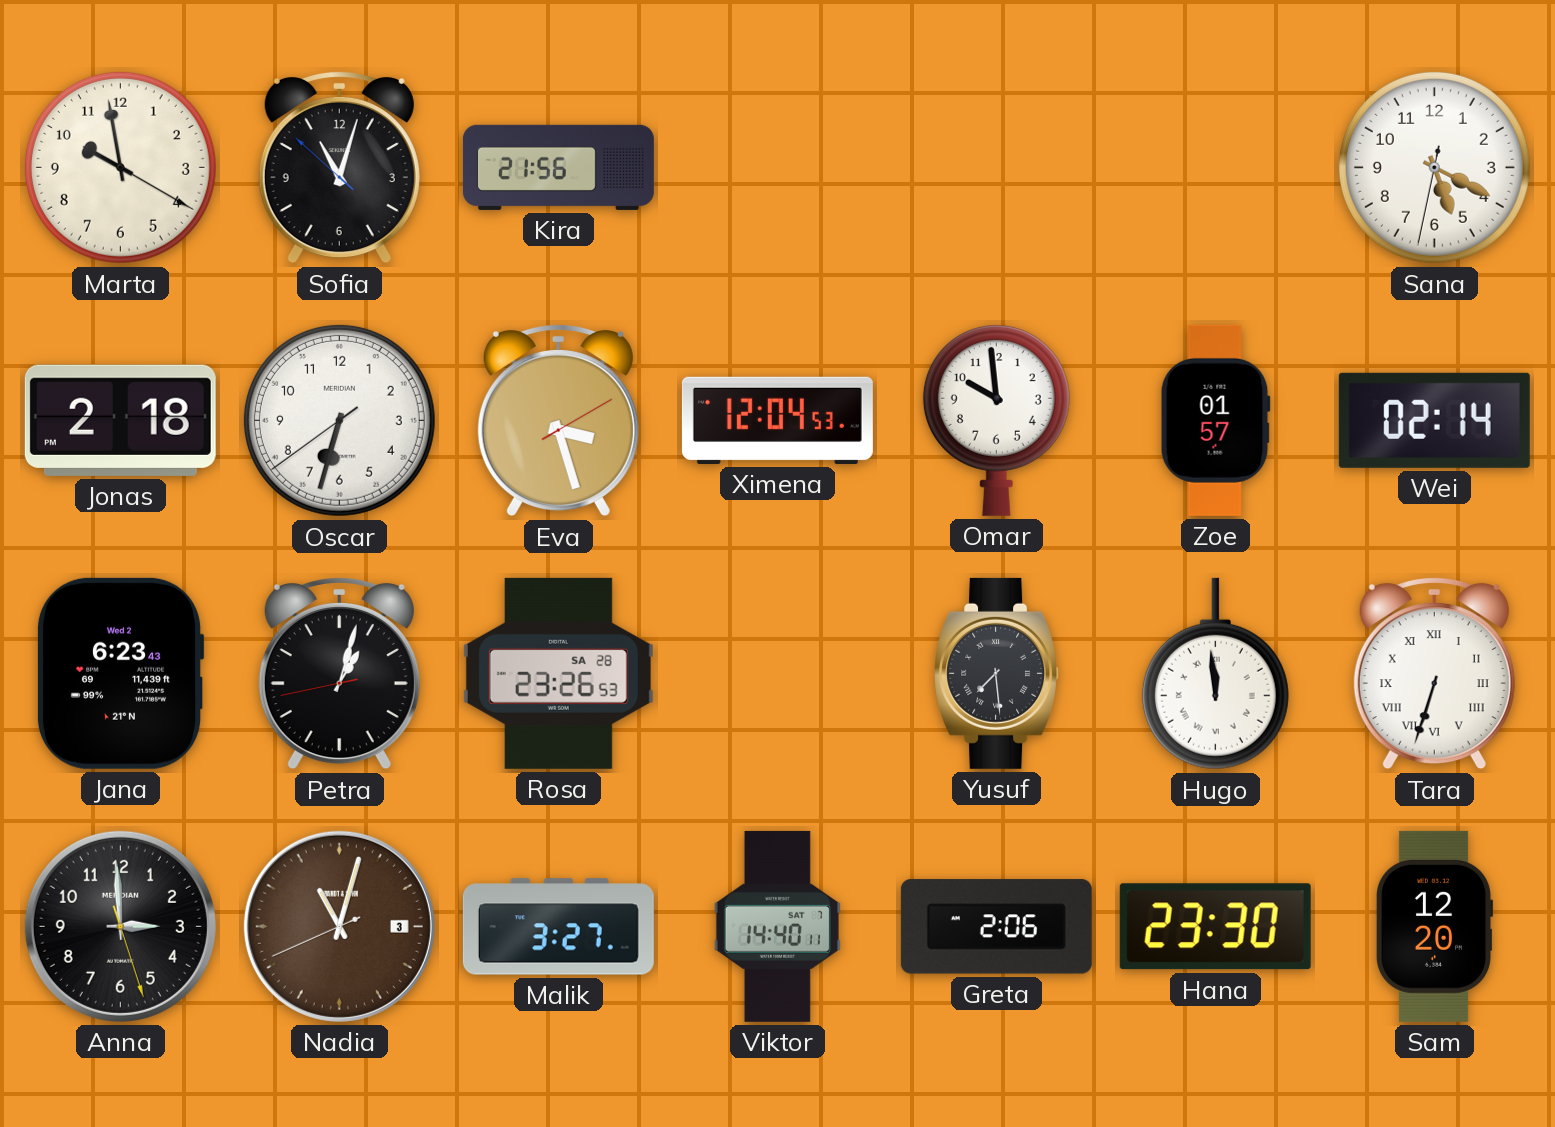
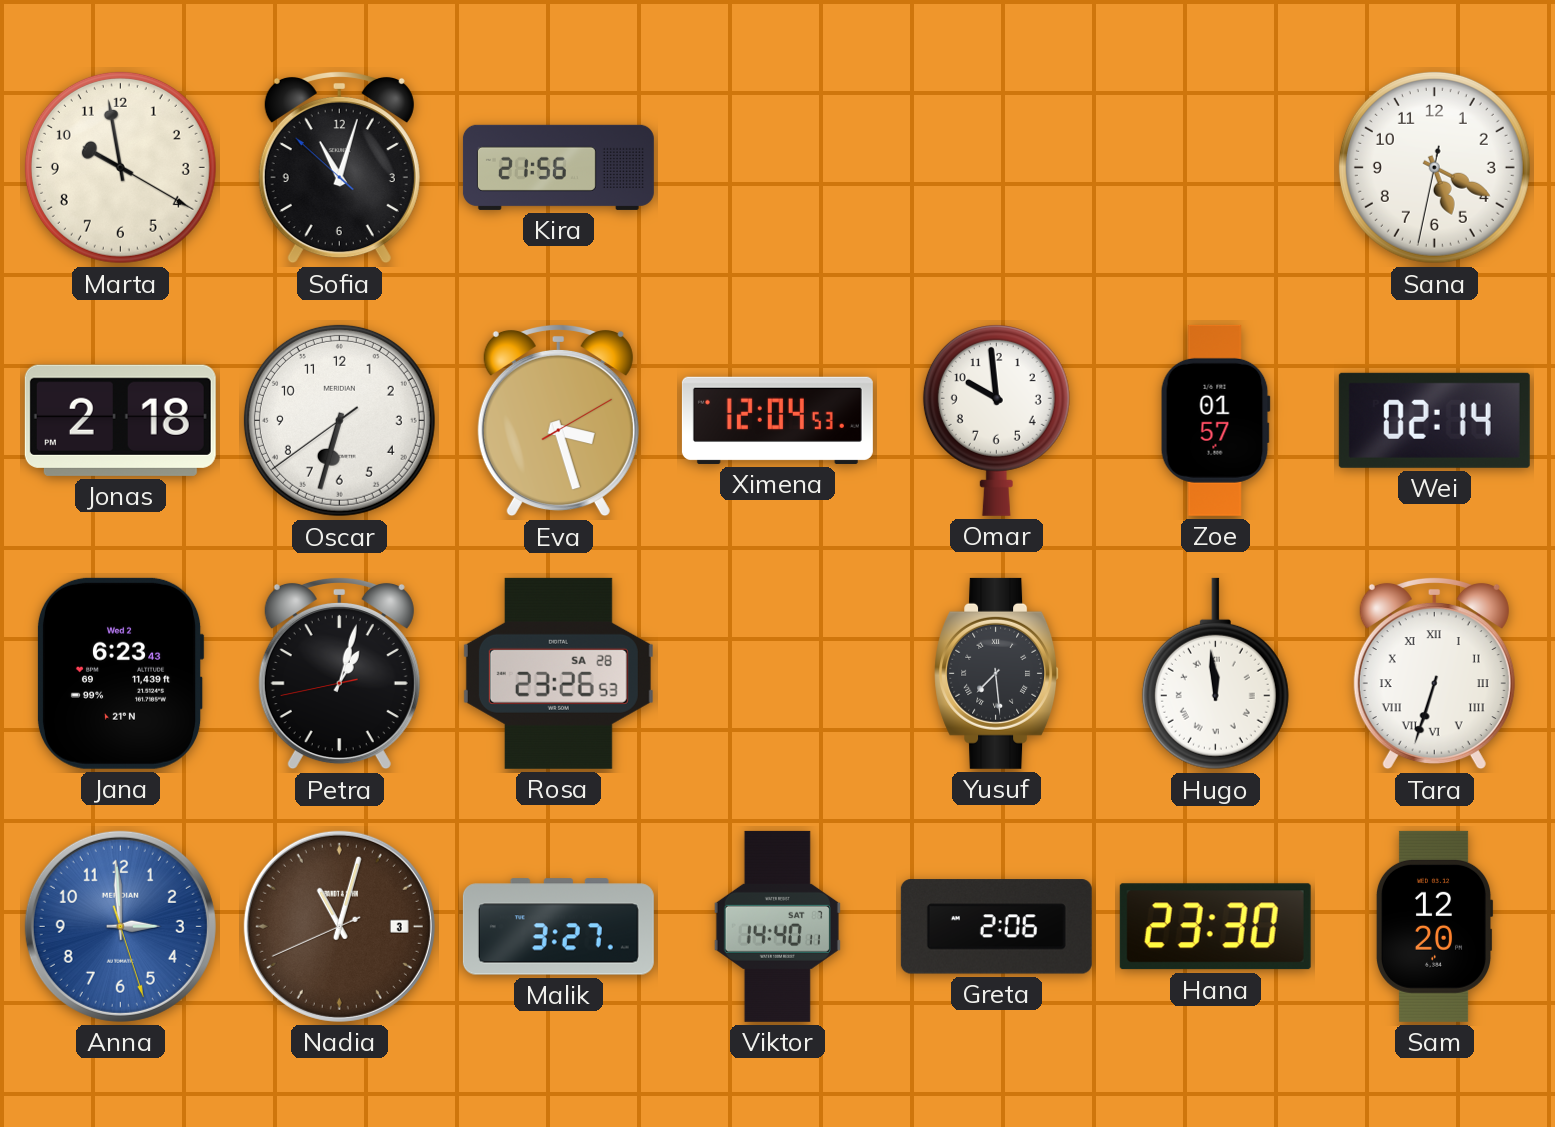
Anna dial: black -> blue
